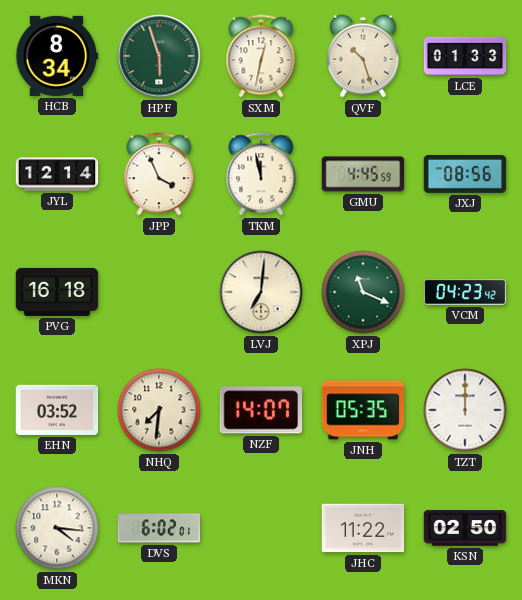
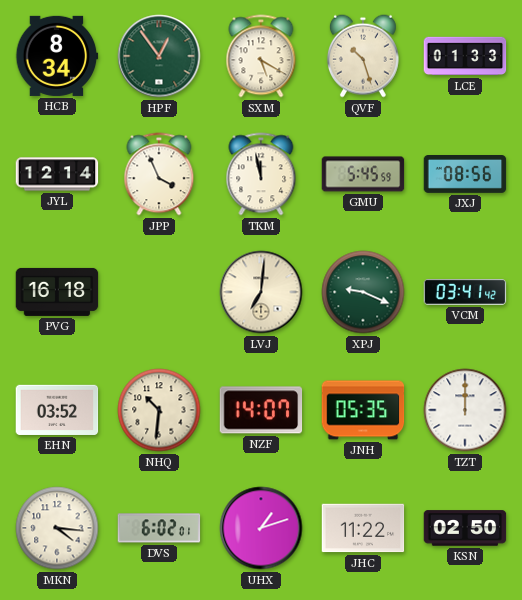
HPF: 5:57 -> 12:54
SXM: 12:32 -> 5:20
GMU: 4:45 -> 5:45
XPJ: 11:19 -> 9:19
VCM: 04:23 -> 03:41
NHQ: 7:31 -> 10:31
UHX: none -> 1:12
